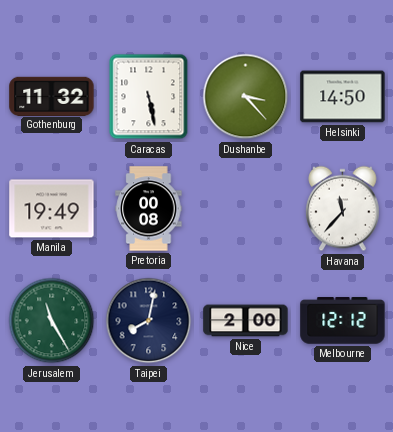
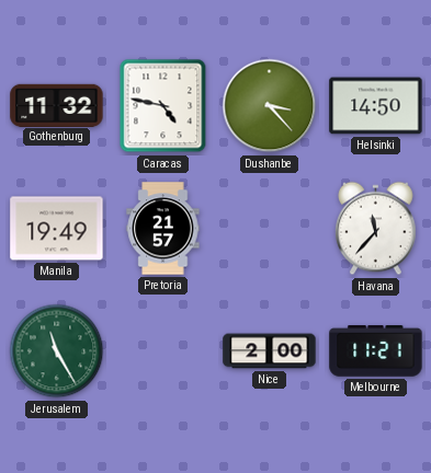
Caracas: 5:28 -> 4:47
Pretoria: 00:08 -> 21:57
Taipei: 8:02 -> none
Melbourne: 12:12 -> 11:21
